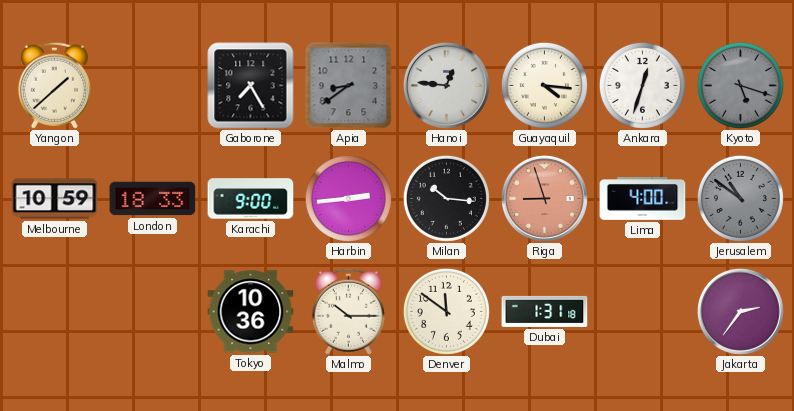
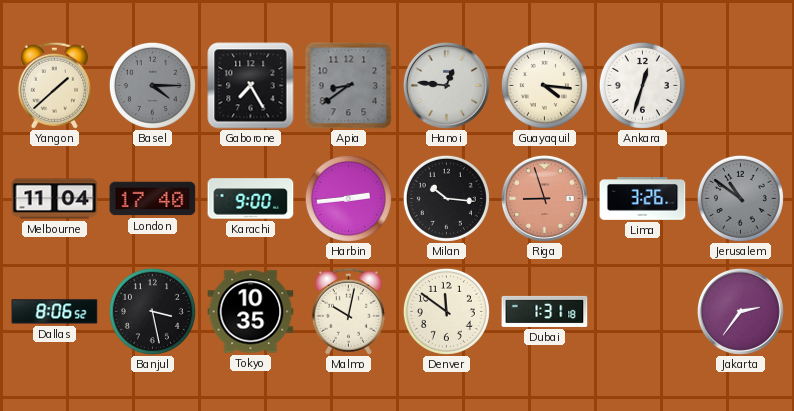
Basel: none -> 4:15
Kyoto: 5:18 -> none
Melbourne: 10:59 -> 11:04
London: 18:33 -> 17:40
Lima: 4:00 -> 3:26
Dallas: none -> 8:06
Banjul: none -> 3:28
Tokyo: 10:36 -> 10:35
Malmo: 10:15 -> 10:02
